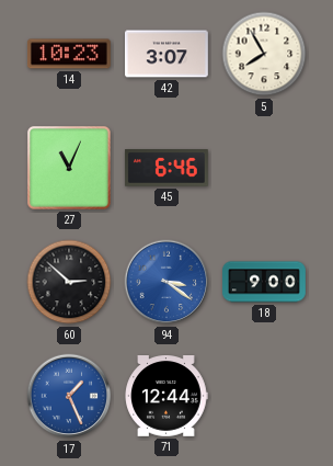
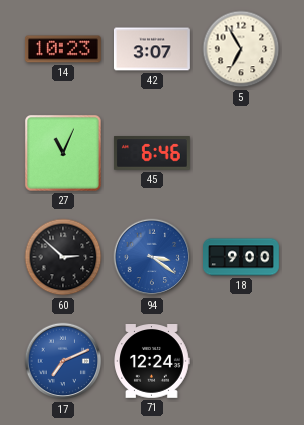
5: 7:55 -> 6:55
17: 1:26 -> 7:11
71: 12:44 -> 12:24
